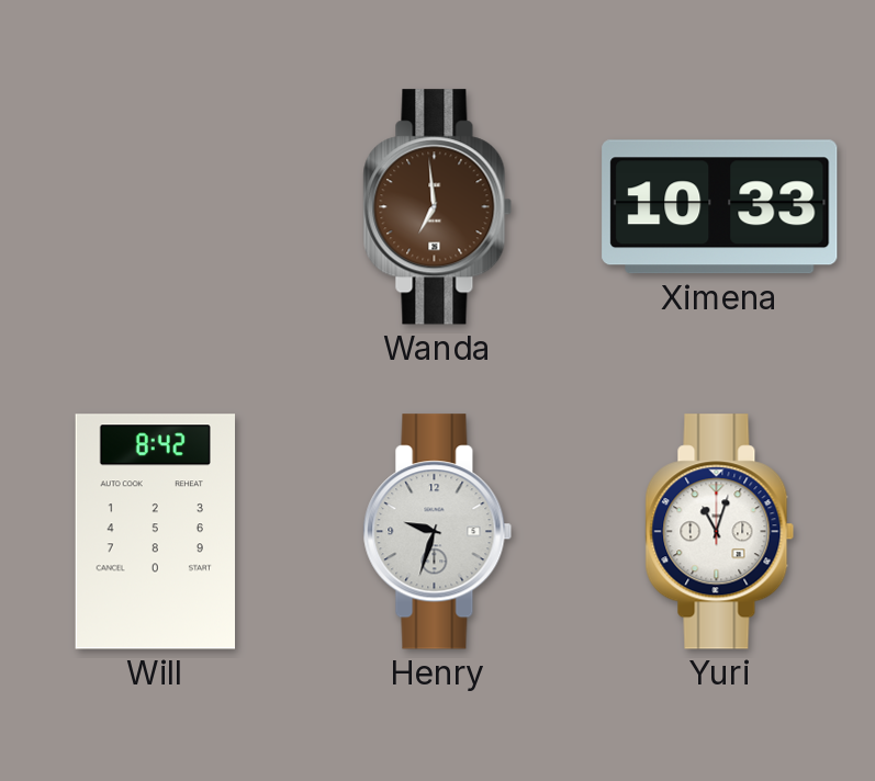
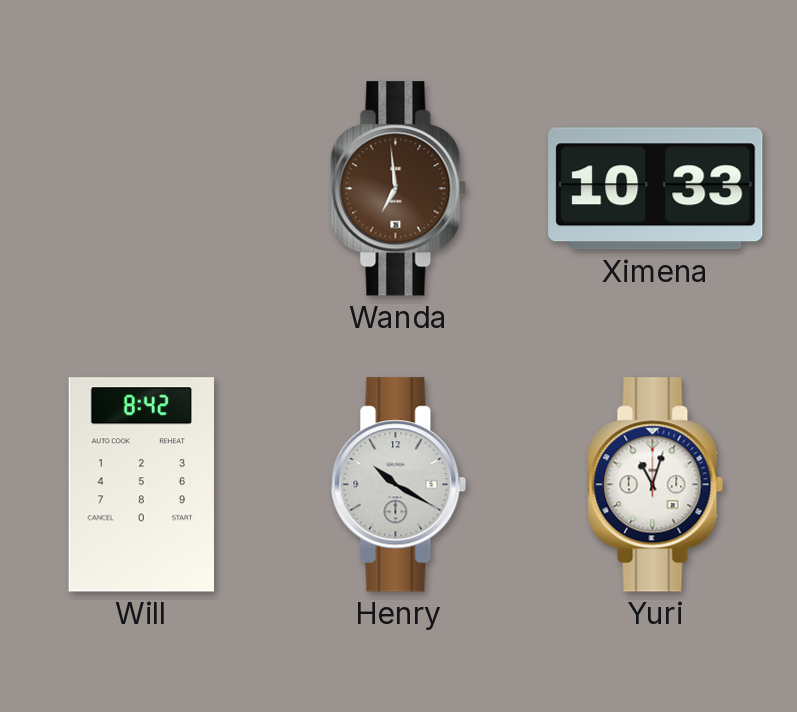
Henry: 9:33 -> 10:20
